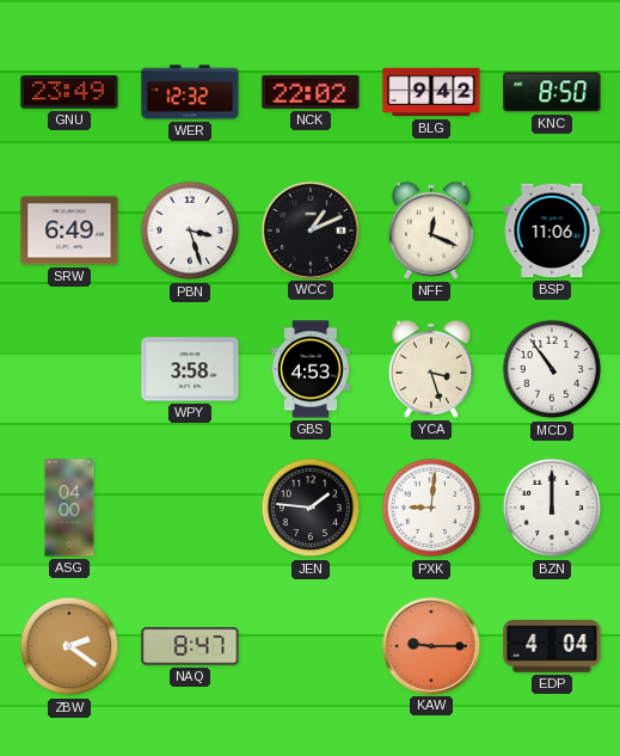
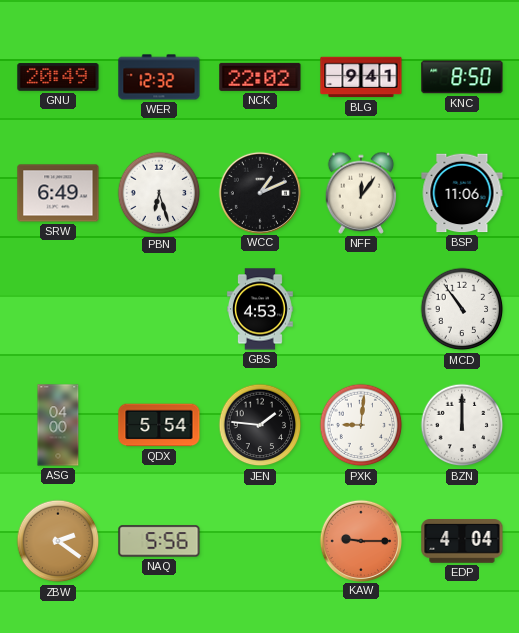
GNU: 23:49 -> 20:49
BLG: 9:42 -> 9:41
PBN: 3:27 -> 6:27
NFF: 12:19 -> 12:06
WPY: 3:58 -> none
YCA: 3:27 -> none
QDX: none -> 5:54
NAQ: 8:47 -> 5:56
